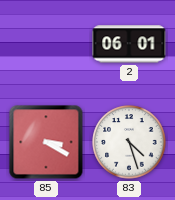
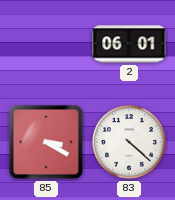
83: 4:27 -> 4:22
